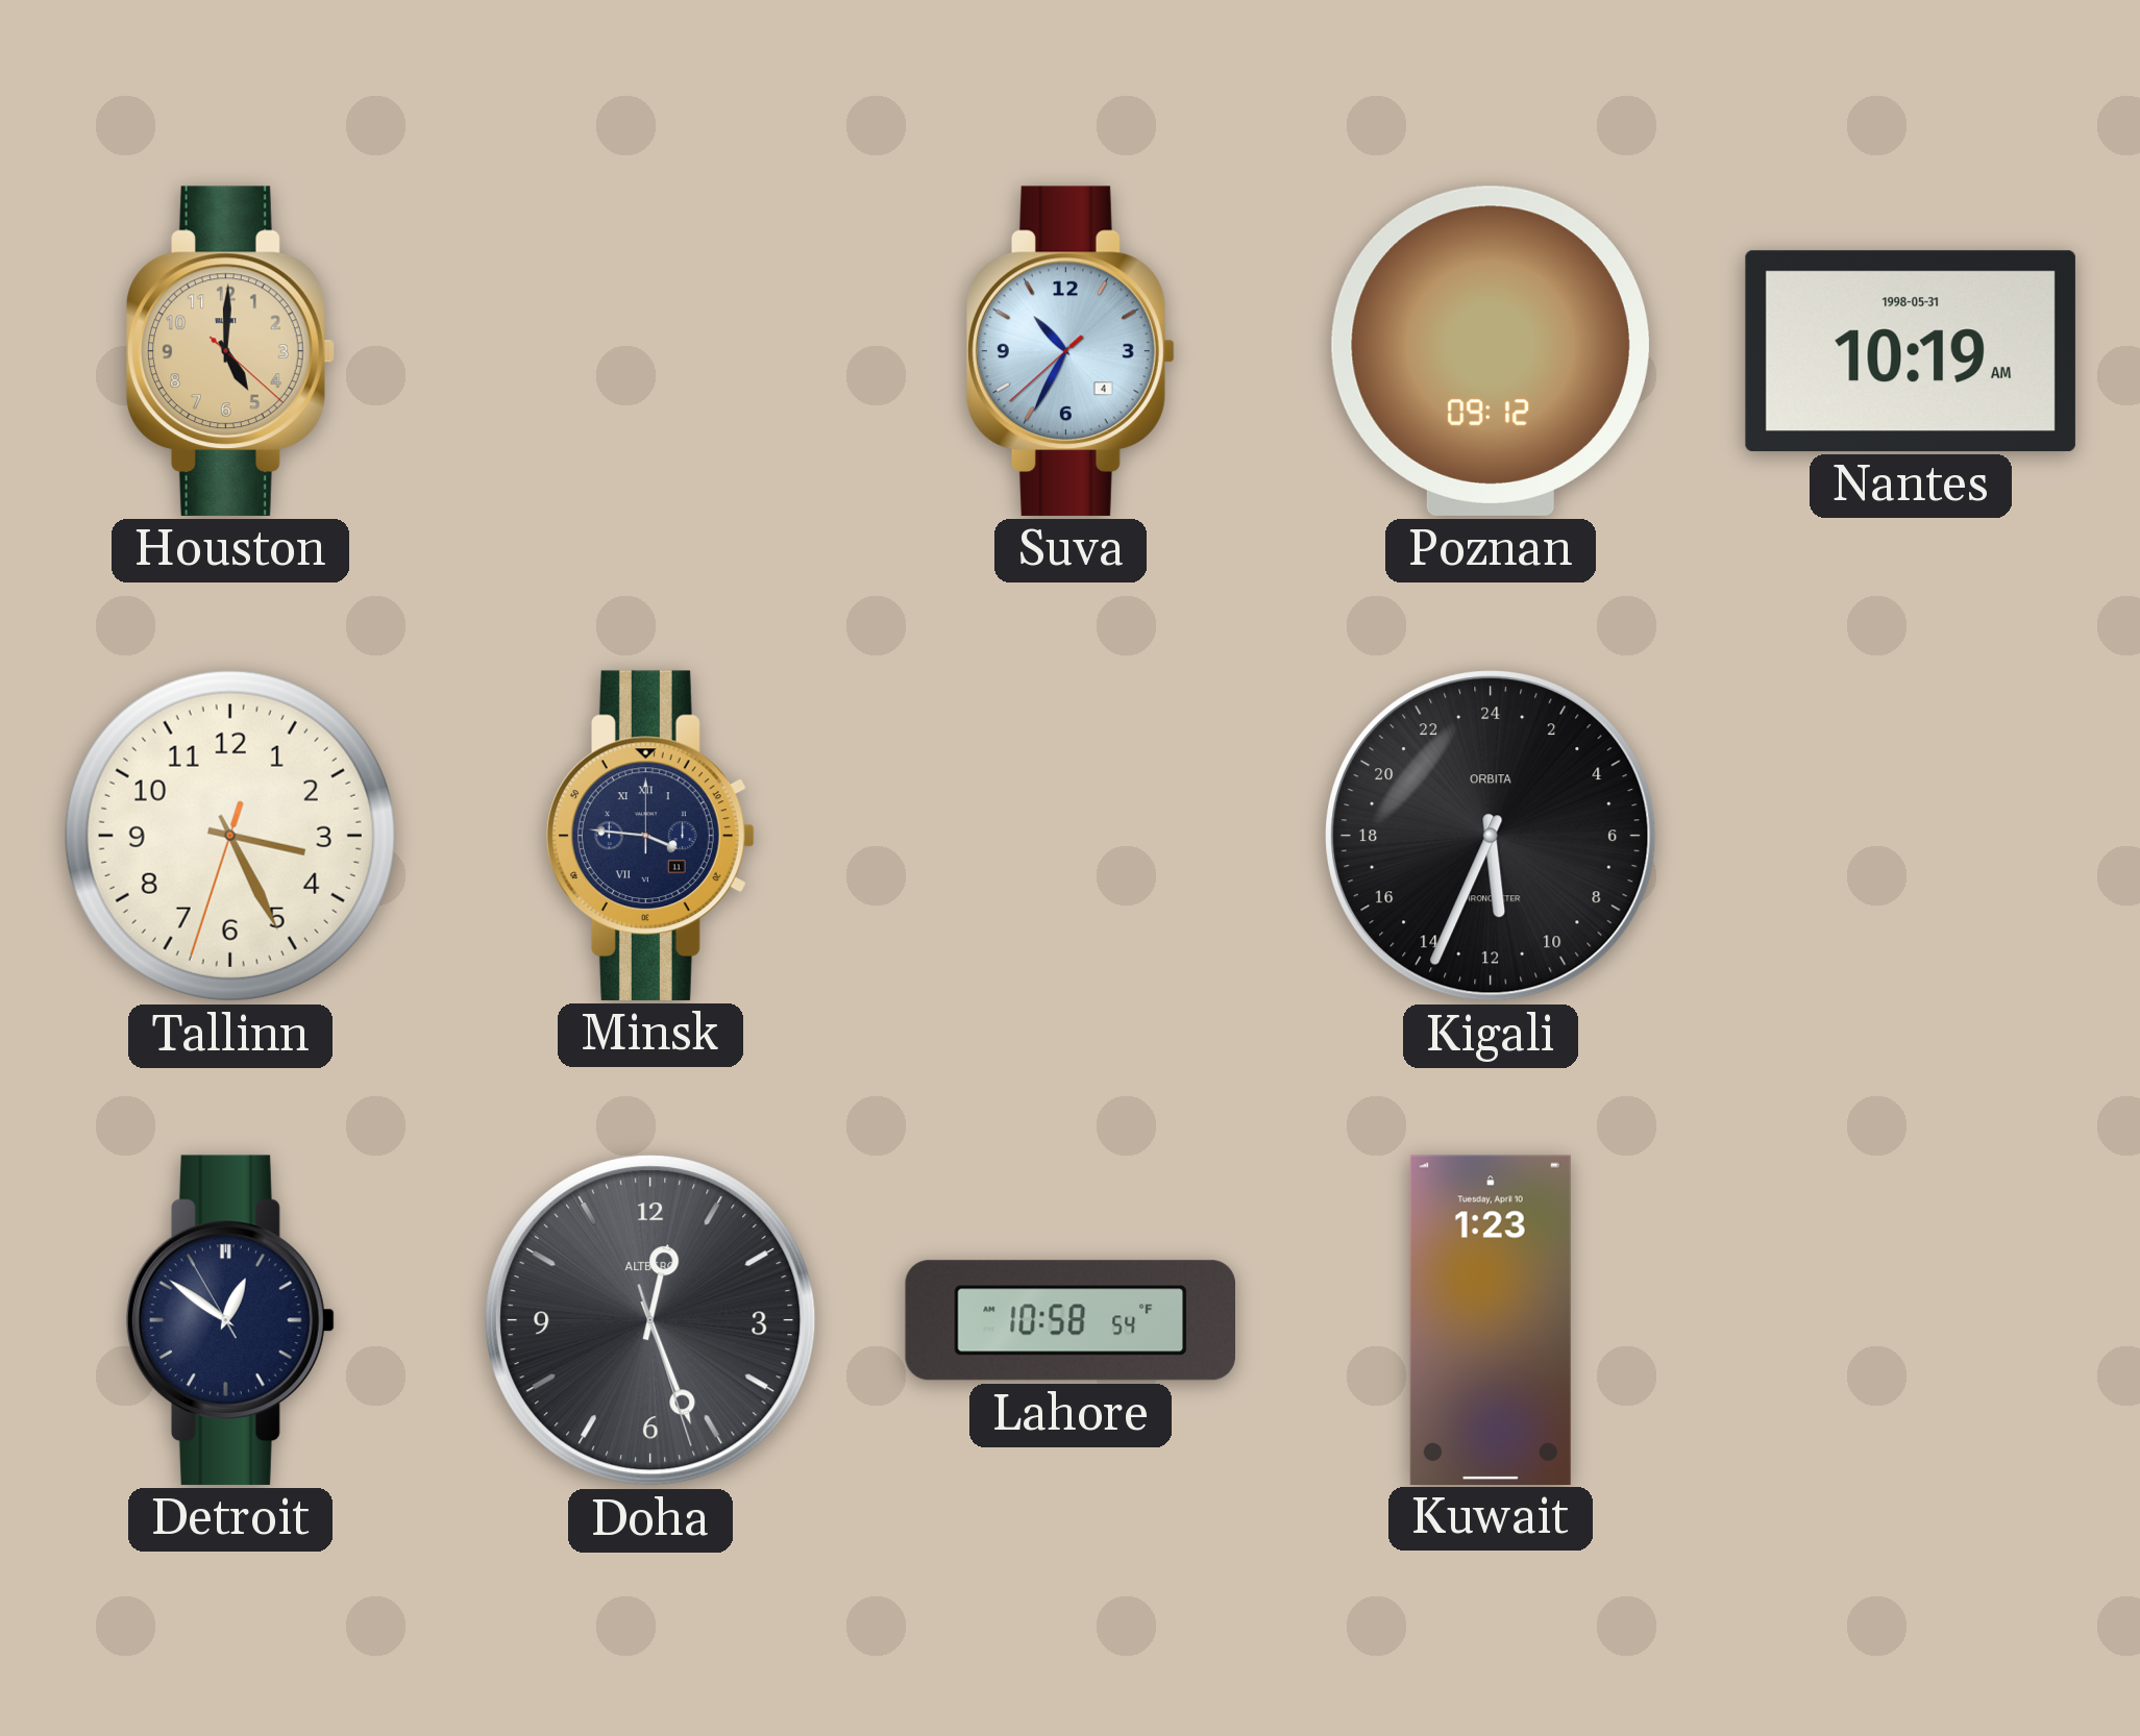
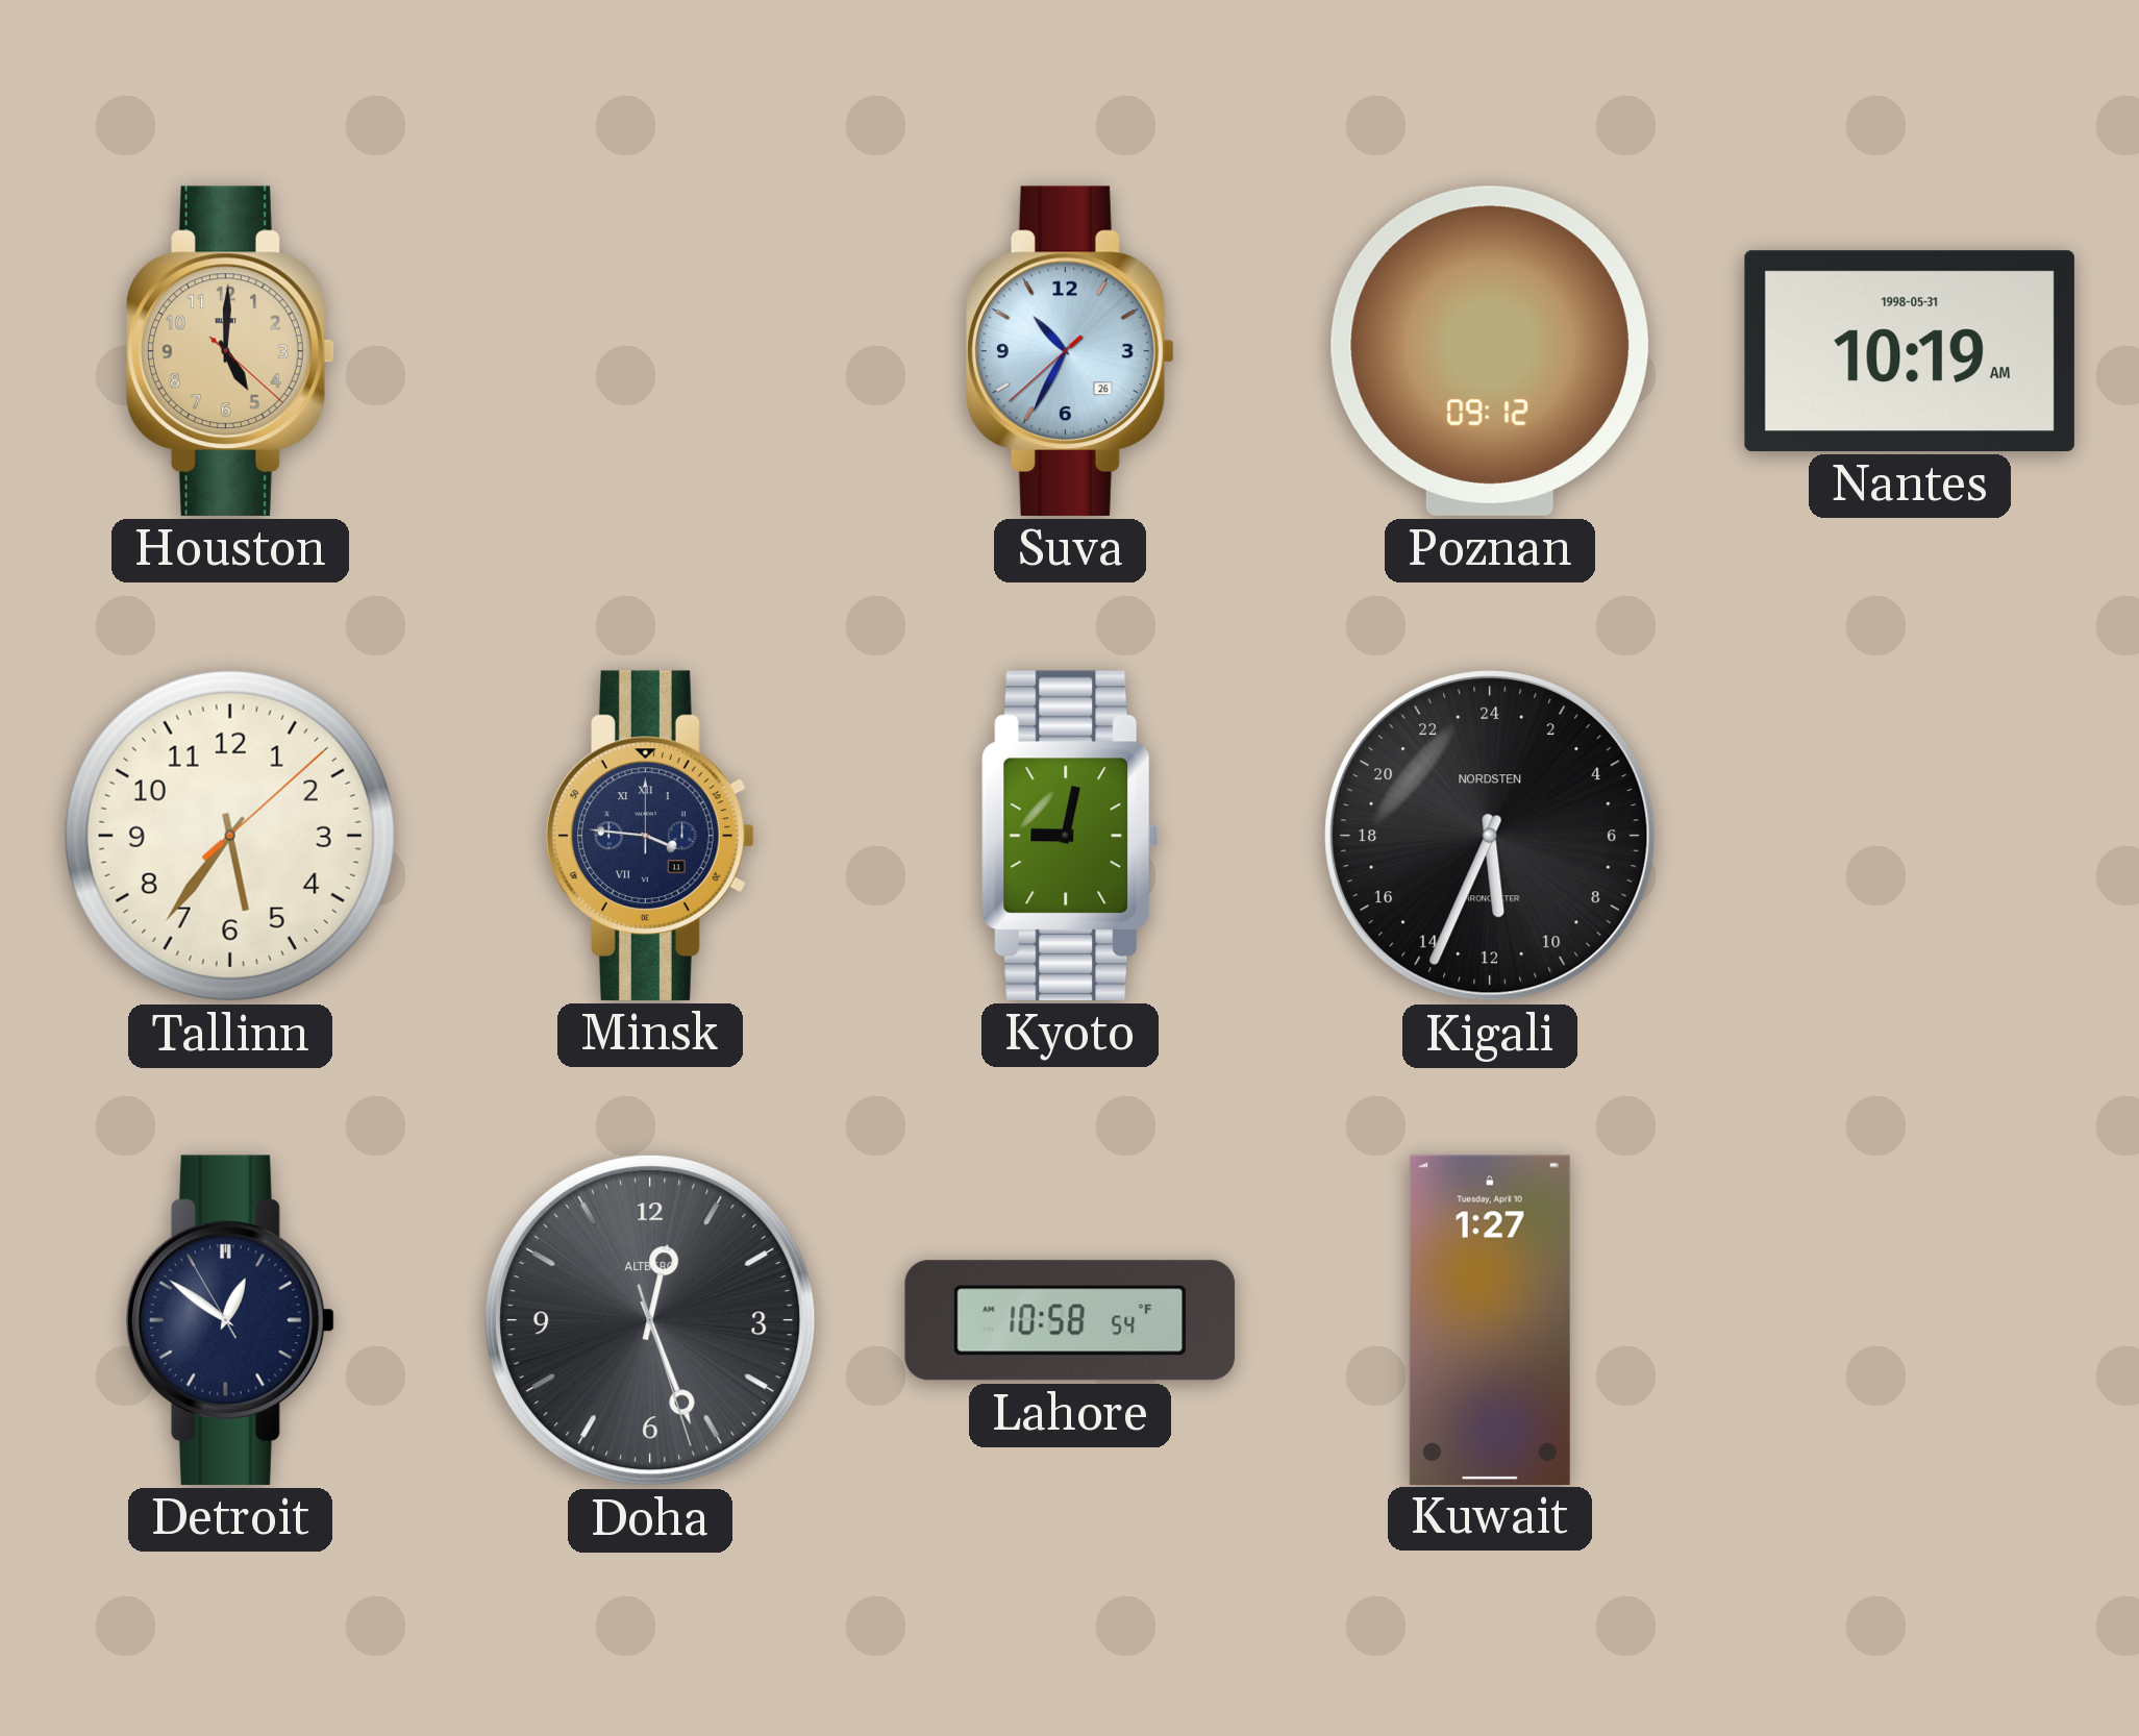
Suva date: 4 -> 26
Tallinn: 3:25 -> 5:36
Kyoto: none -> 9:02
Kigali brand: ORBITA -> NORDSTEN
Kuwait: 1:23 -> 1:27
